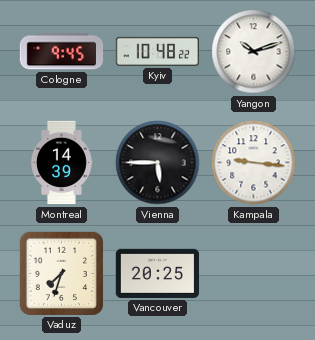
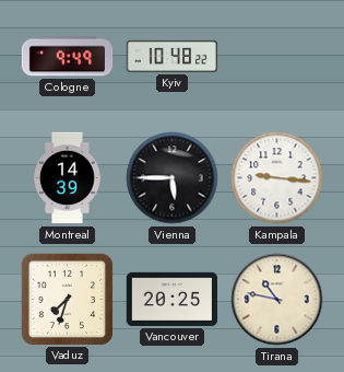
Cologne: 9:45 -> 9:49
Yangon: 10:12 -> none
Tirana: none -> 10:47
